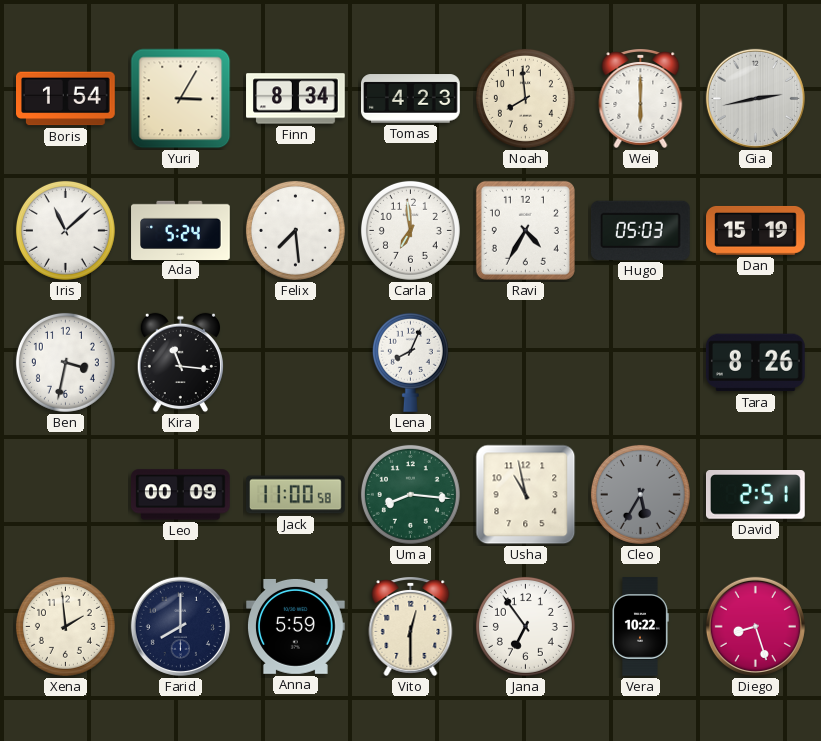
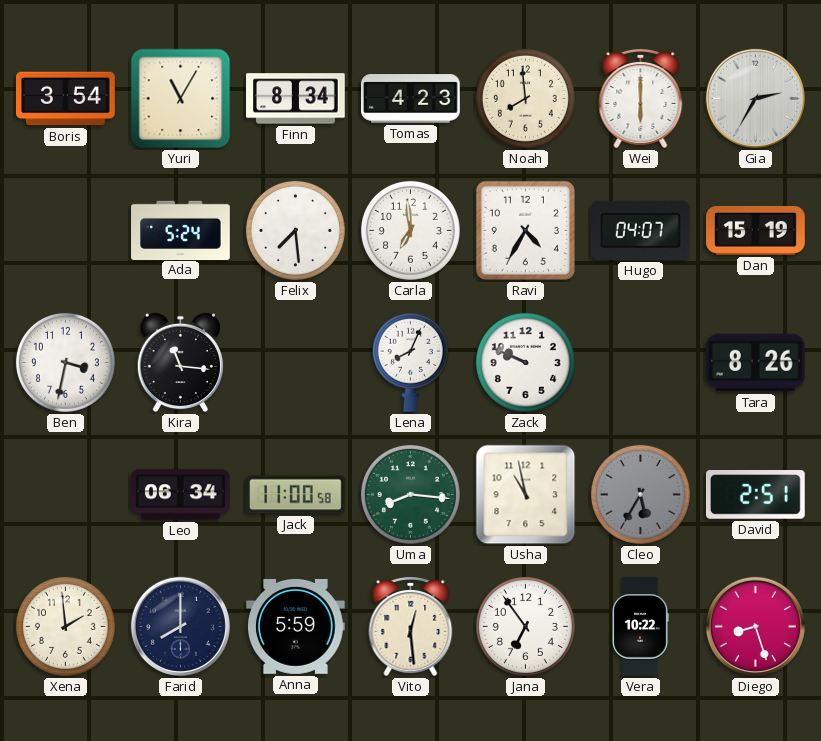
Boris: 1:54 -> 3:54
Yuri: 3:05 -> 11:05
Gia: 2:43 -> 2:35
Iris: 11:08 -> none
Hugo: 05:03 -> 04:07
Zack: none -> 9:49
Leo: 00:09 -> 06:34
Vito: 12:30 -> 12:29
